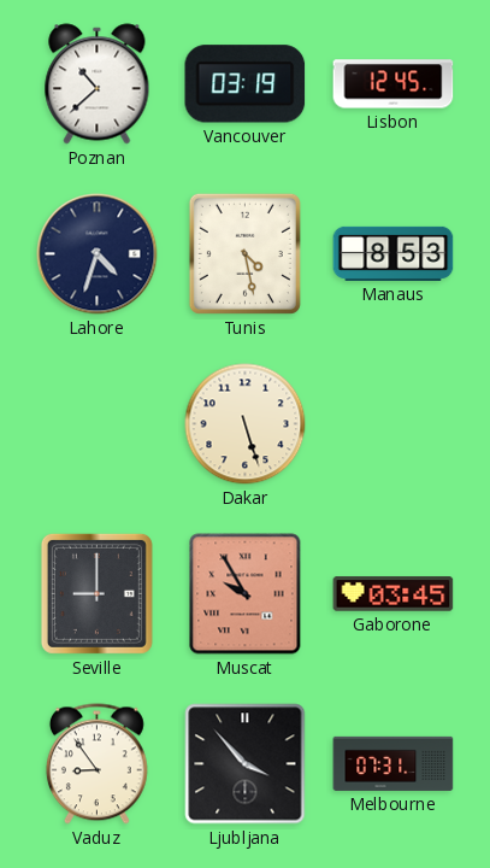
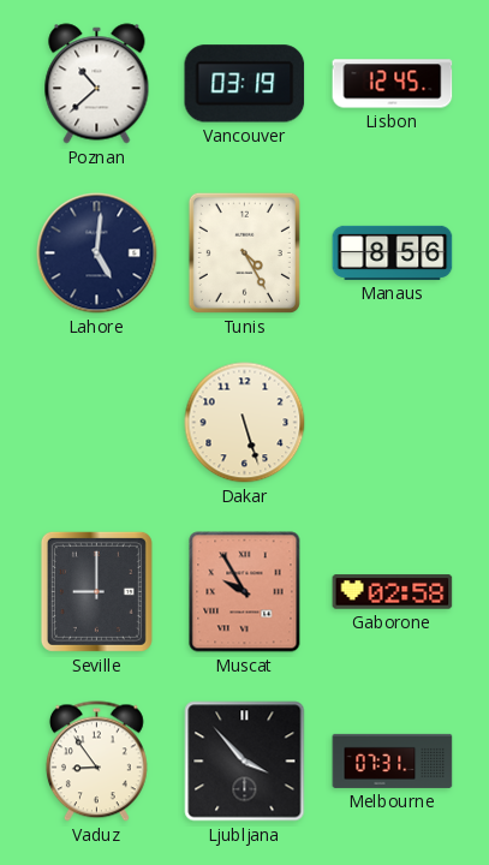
Lahore: 4:33 -> 5:01
Tunis: 4:28 -> 4:25
Manaus: 8:53 -> 8:56
Gaborone: 03:45 -> 02:58
